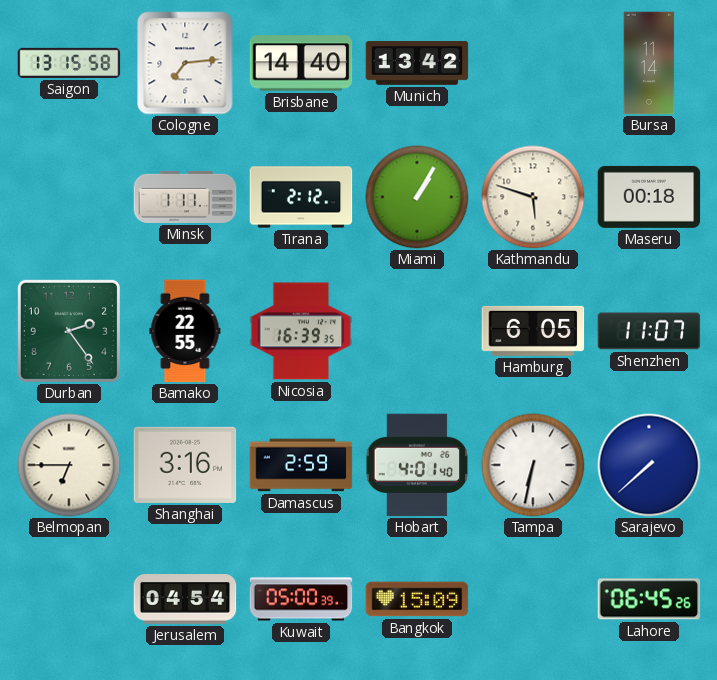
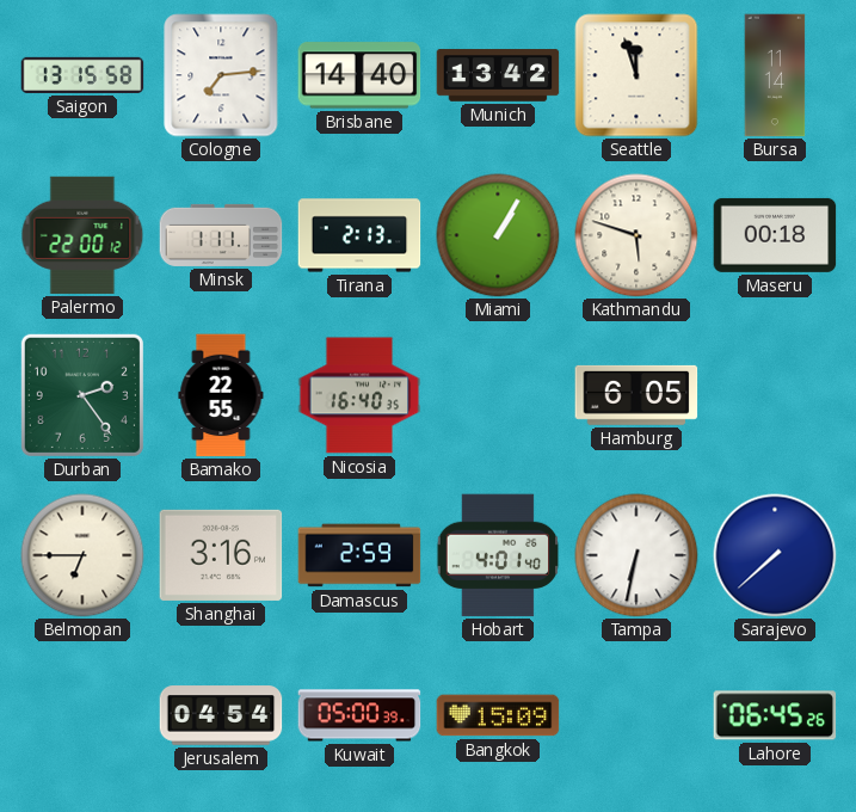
Seattle: none -> 11:57
Palermo: none -> 22:00
Tirana: 2:12 -> 2:13
Nicosia: 16:39 -> 16:40
Shenzhen: 11:07 -> none
